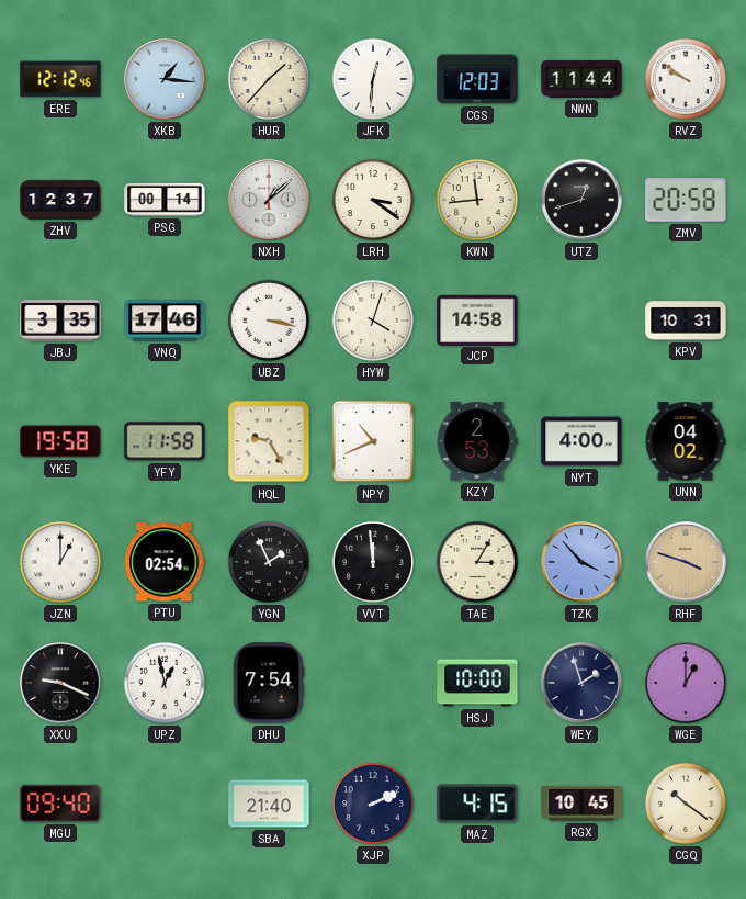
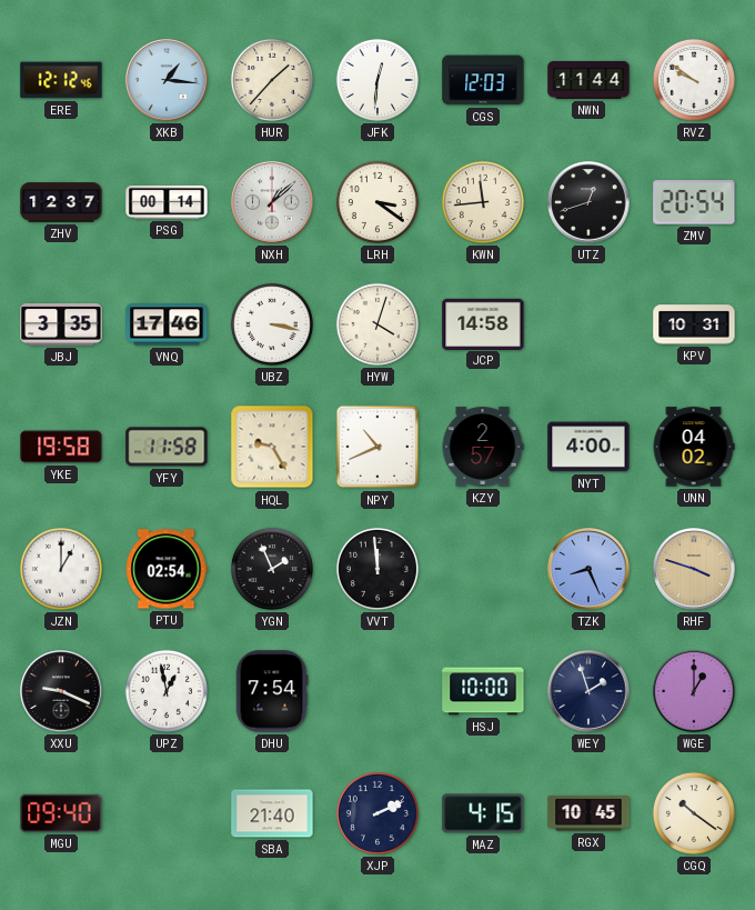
ZMV: 20:58 -> 20:54
KZY: 2:53 -> 2:57
TAE: 3:05 -> none
TZK: 3:53 -> 8:26
